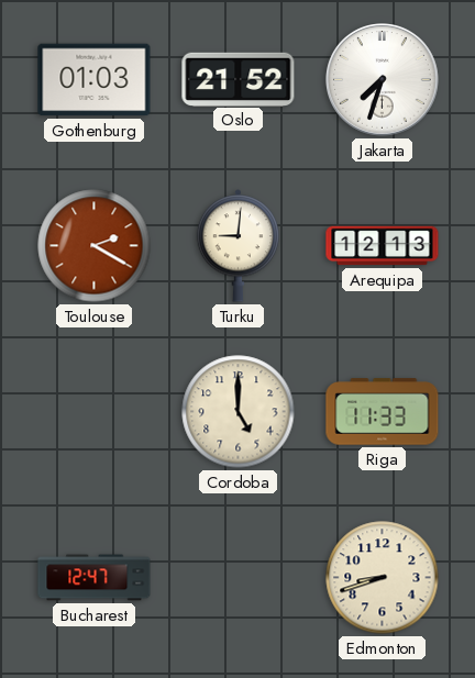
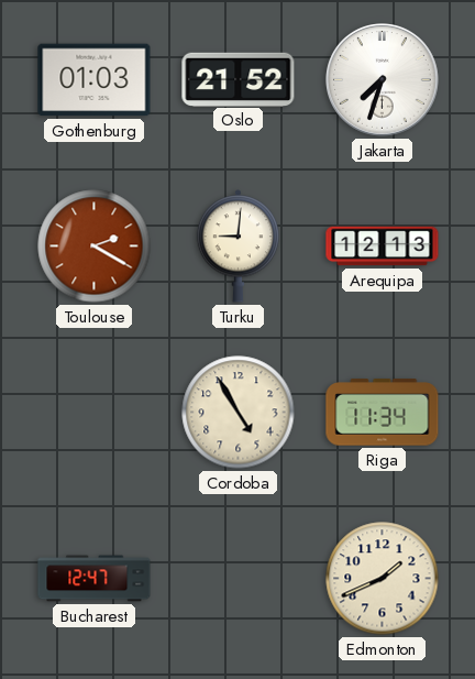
Cordoba: 5:00 -> 4:55
Riga: 11:33 -> 11:34
Edmonton: 8:42 -> 1:41
